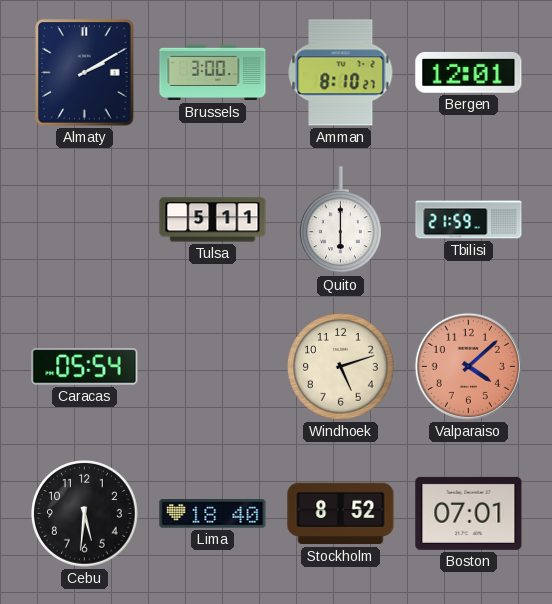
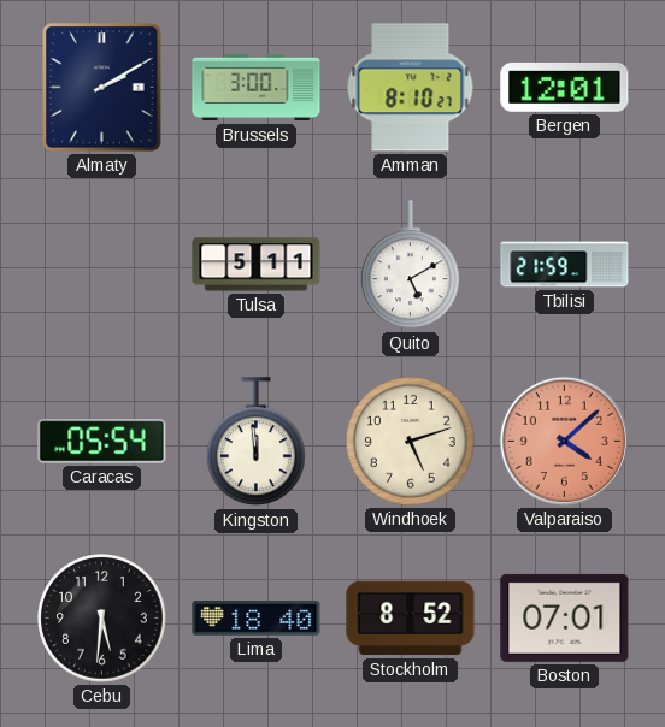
Quito: 6:00 -> 5:10
Kingston: none -> 11:59
